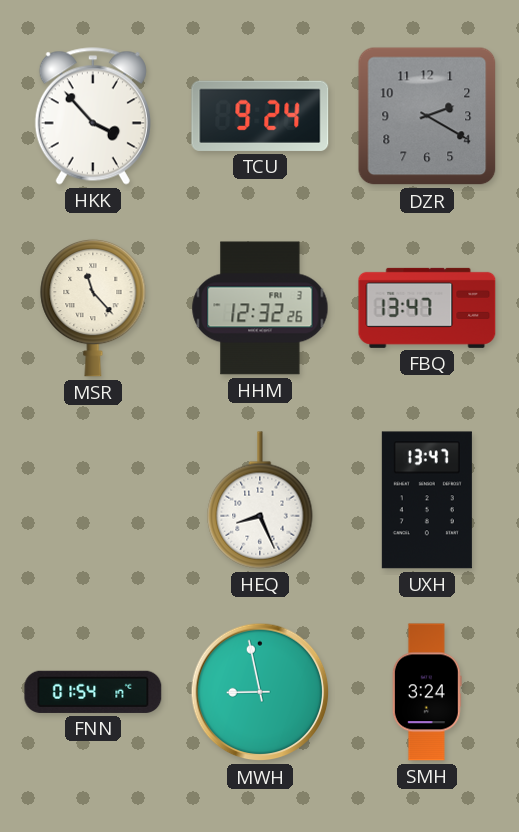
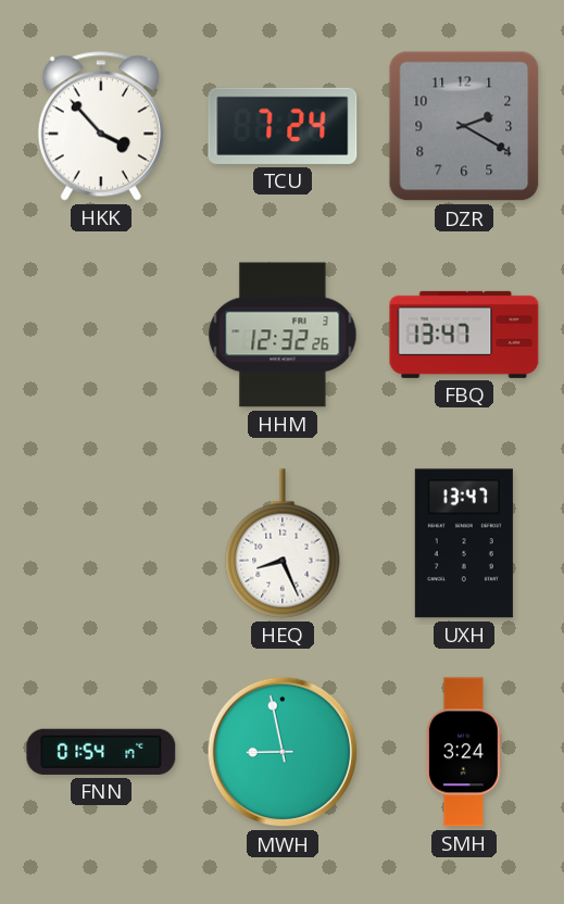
TCU: 9:24 -> 7:24
MSR: 11:23 -> none
